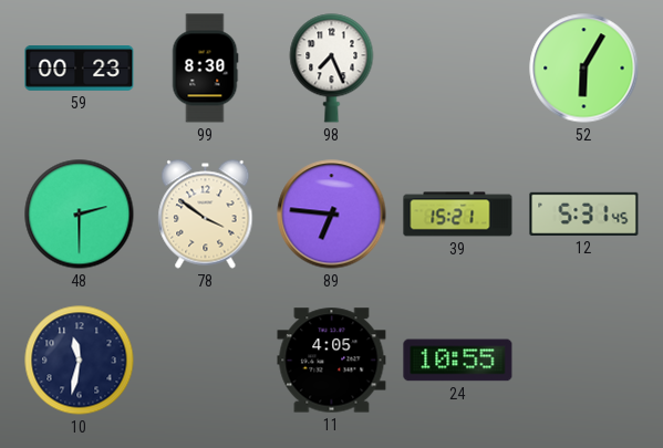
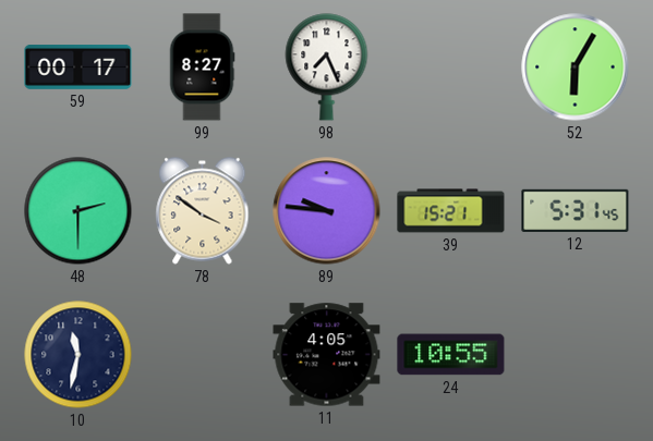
59: 00:23 -> 00:17
99: 8:30 -> 8:27
89: 6:46 -> 9:46
